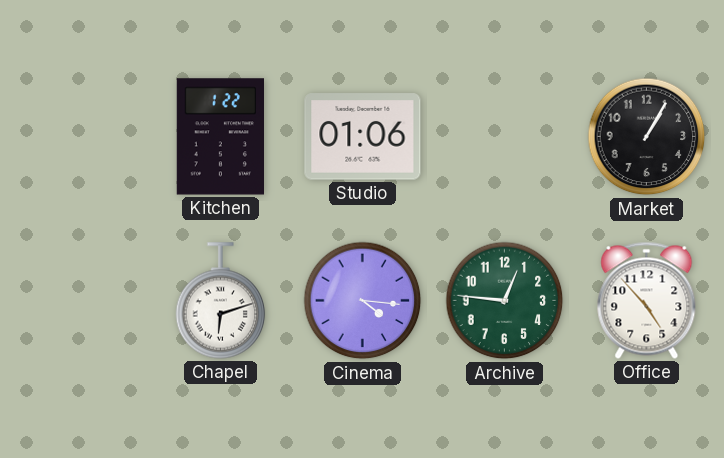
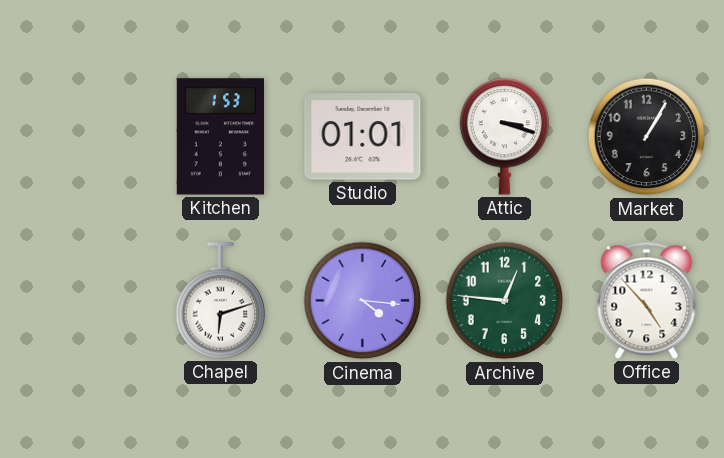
Kitchen: 1:22 -> 1:53
Studio: 01:06 -> 01:01
Attic: none -> 3:18
